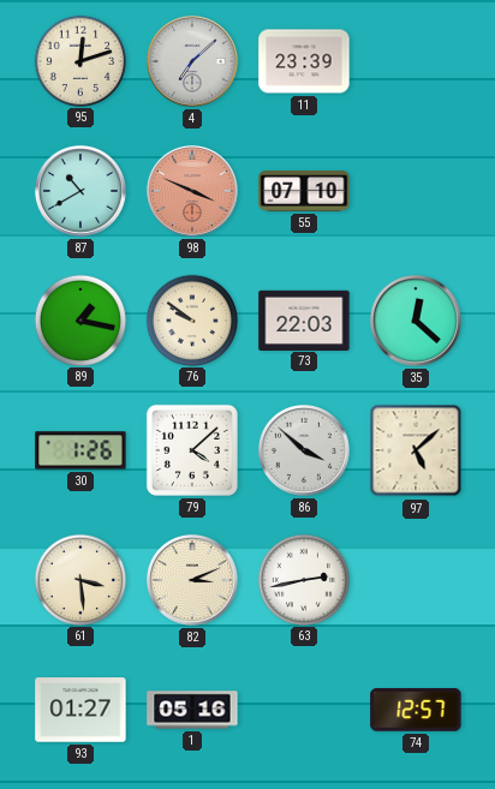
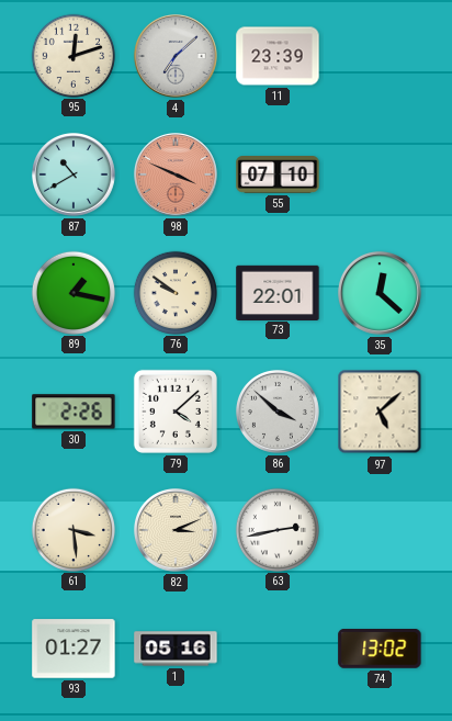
73: 22:03 -> 22:01
30: 1:26 -> 2:26
74: 12:57 -> 13:02
